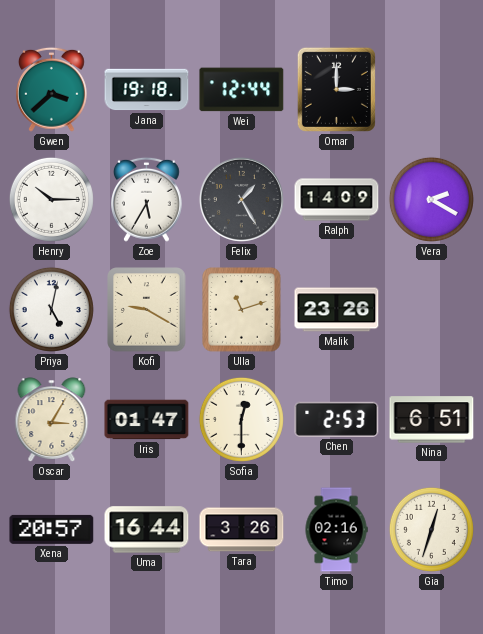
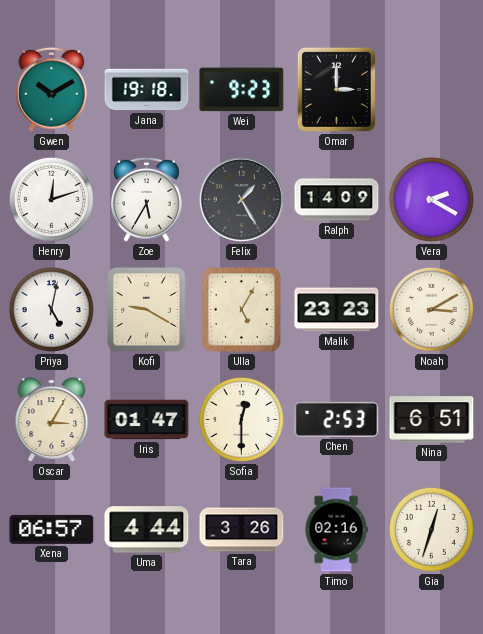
Gwen: 3:38 -> 10:10
Wei: 12:44 -> 9:23
Henry: 10:15 -> 12:12
Ulla: 11:12 -> 5:05
Malik: 23:26 -> 23:23
Noah: none -> 3:10
Xena: 20:57 -> 06:57
Uma: 16:44 -> 4:44
